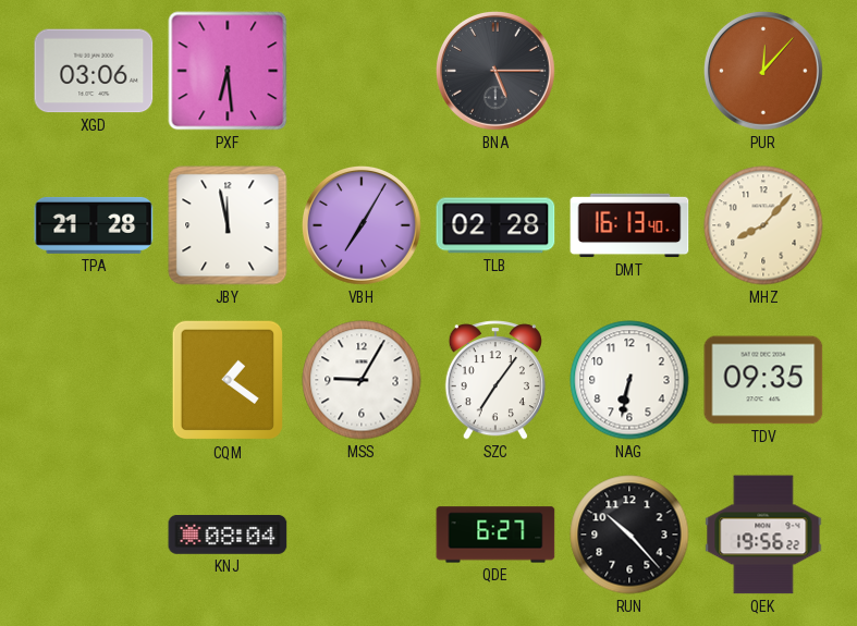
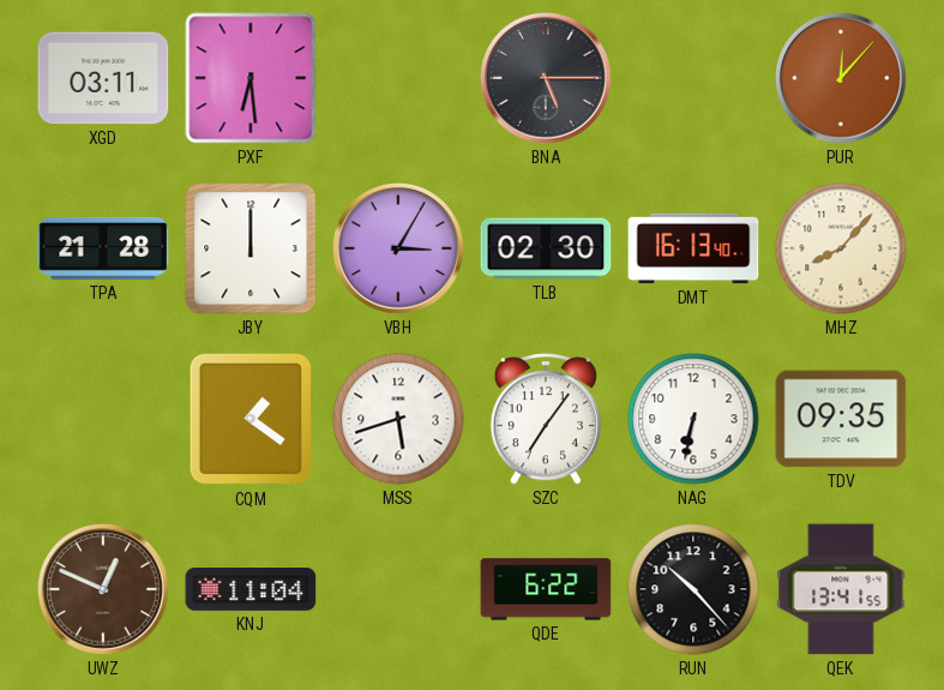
XGD: 03:06 -> 03:11
JBY: 11:58 -> 12:00
VBH: 7:05 -> 3:05
TLB: 02:28 -> 02:30
MSS: 9:05 -> 5:42
UWZ: none -> 12:49
KNJ: 08:04 -> 11:04
QDE: 6:27 -> 6:22
QEK: 19:56 -> 13:41
